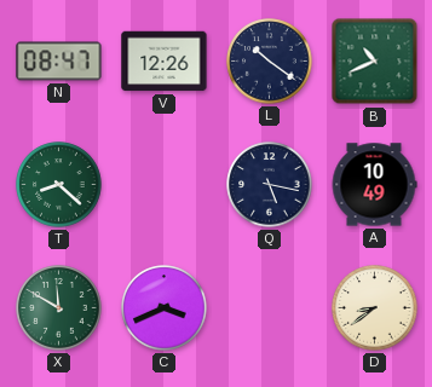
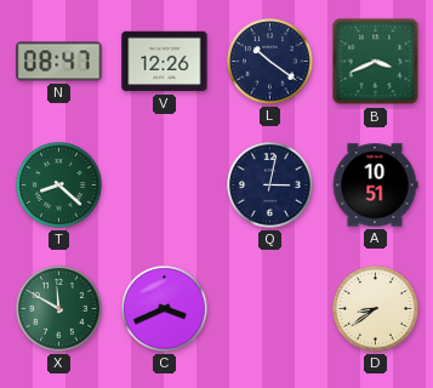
B: 10:41 -> 3:41
Q: 5:17 -> 3:02
A: 10:49 -> 10:51
